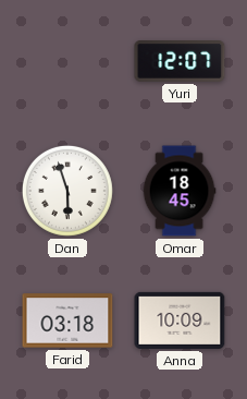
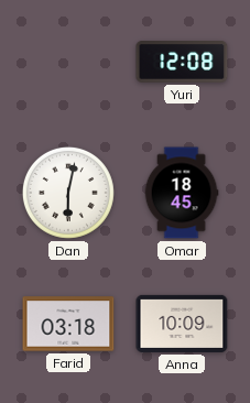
Yuri: 12:07 -> 12:08
Dan: 5:57 -> 6:02
